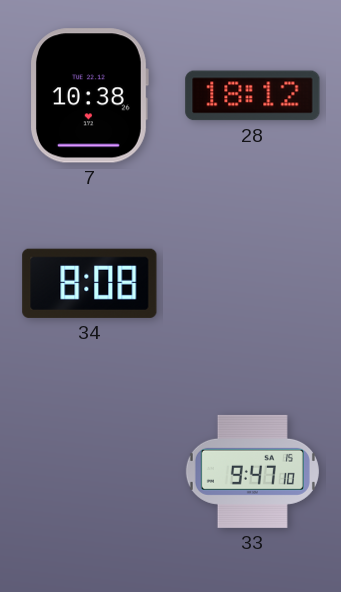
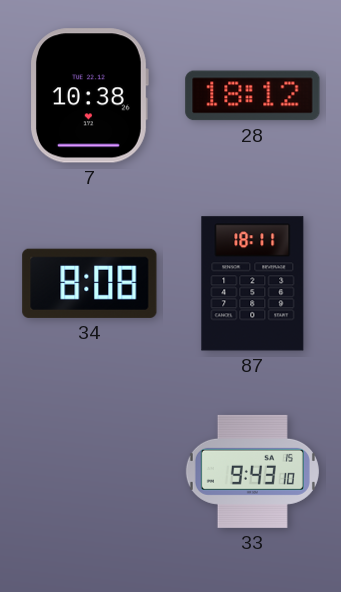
87: none -> 18:11
33: 9:47 -> 9:43
